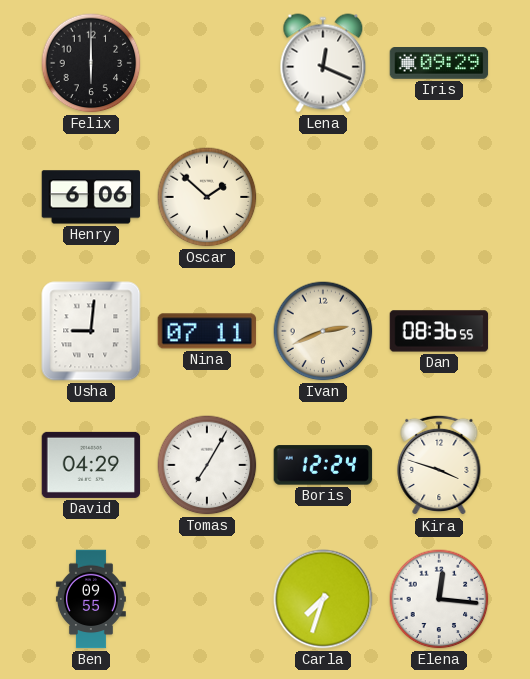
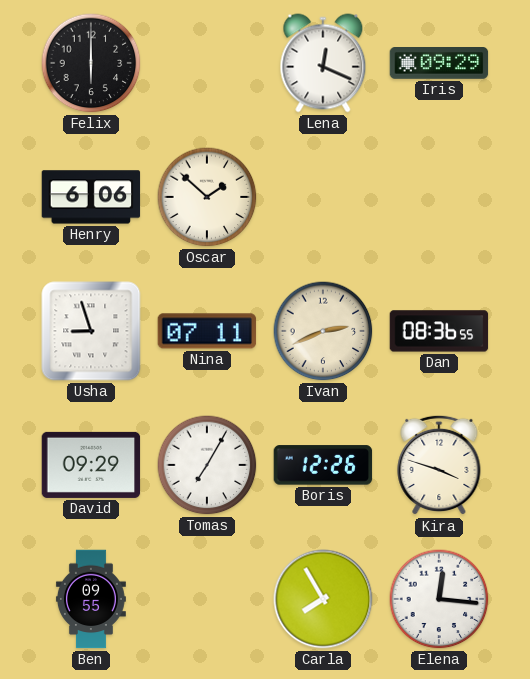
Usha: 9:01 -> 8:57
David: 04:29 -> 09:29
Boris: 12:24 -> 12:26
Carla: 7:33 -> 7:55
